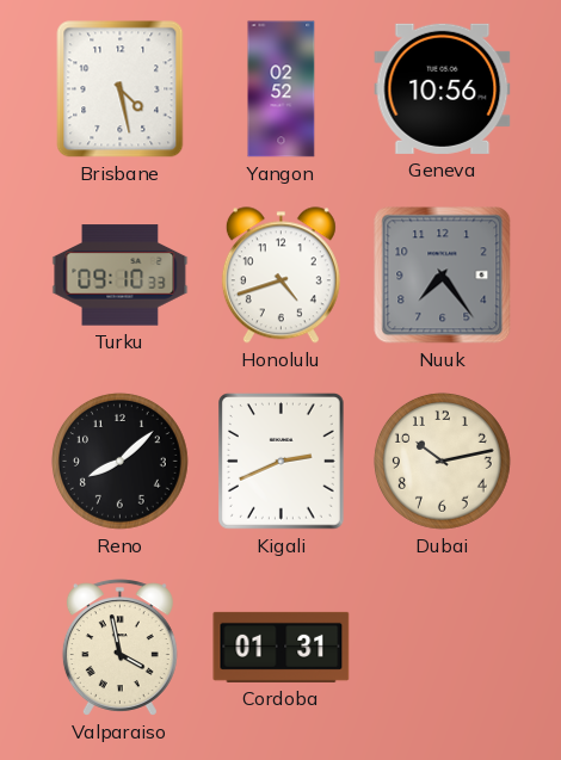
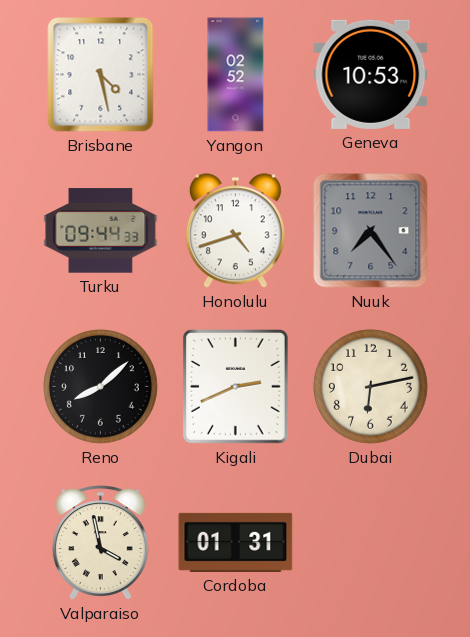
Geneva: 10:56 -> 10:53
Turku: 09:10 -> 09:44
Dubai: 10:13 -> 6:13
